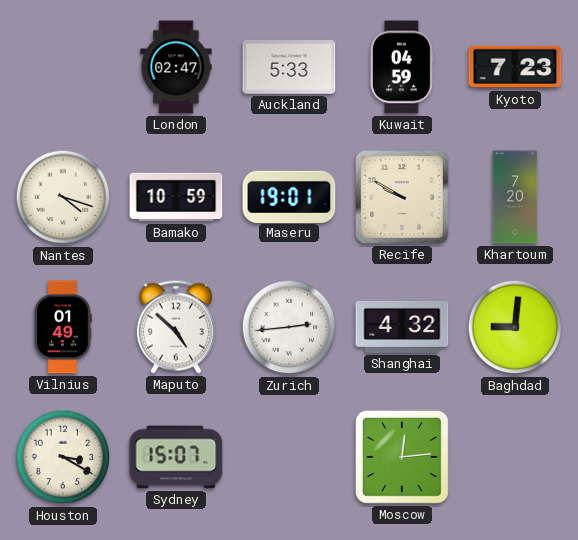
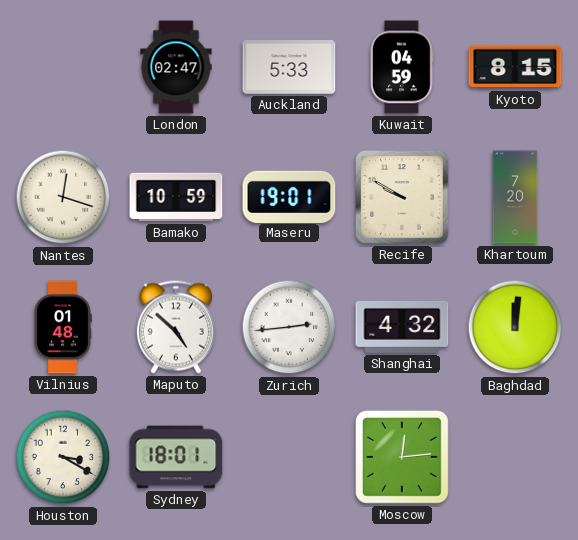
Kyoto: 7:23 -> 8:15
Nantes: 4:18 -> 12:18
Vilnius: 01:49 -> 01:48
Baghdad: 9:01 -> 12:01
Sydney: 15:07 -> 18:01
